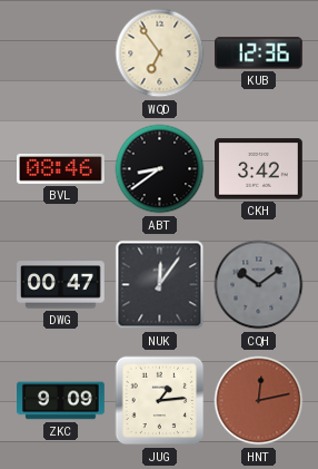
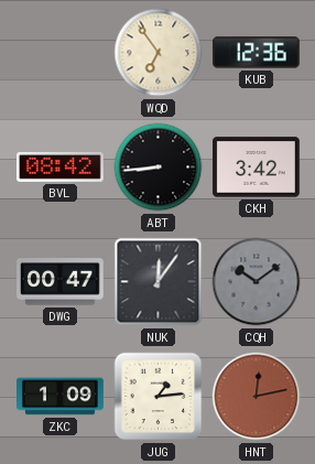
BVL: 08:46 -> 08:42
ABT: 8:39 -> 8:44
ZKC: 9:09 -> 1:09
